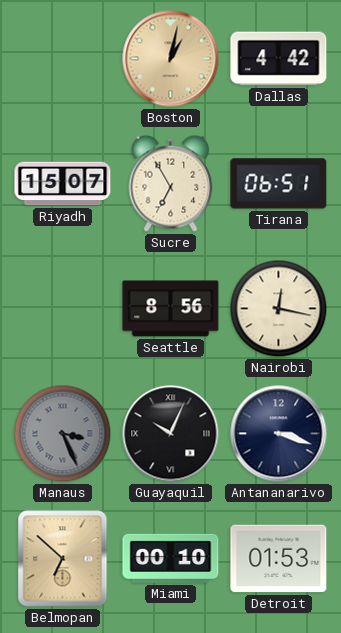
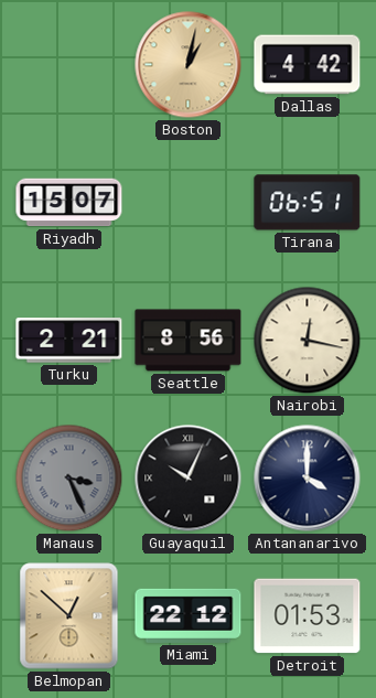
Sucre: 6:55 -> none
Turku: none -> 2:21
Antananarivo: 3:18 -> 4:00
Belmopan: 6:52 -> 12:52
Miami: 00:10 -> 22:12
